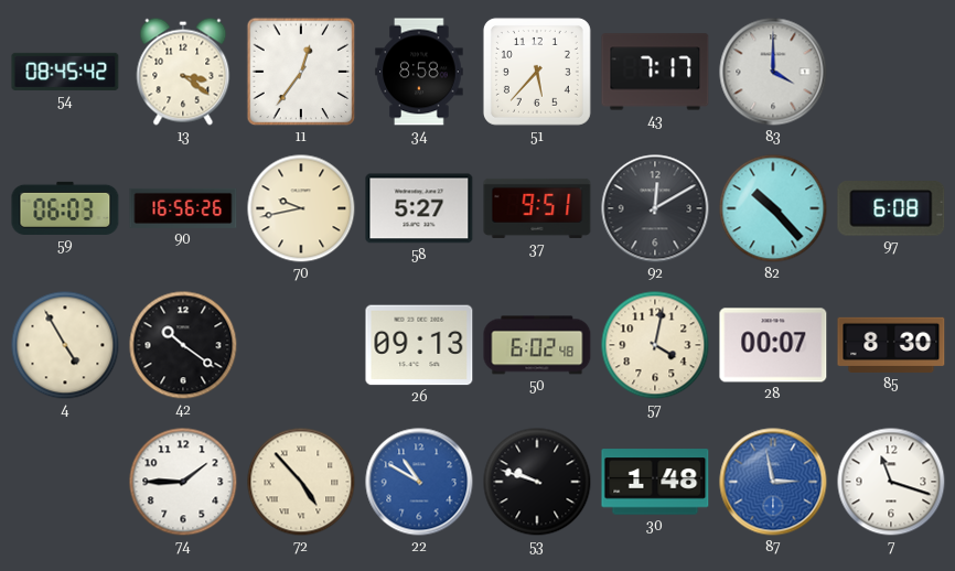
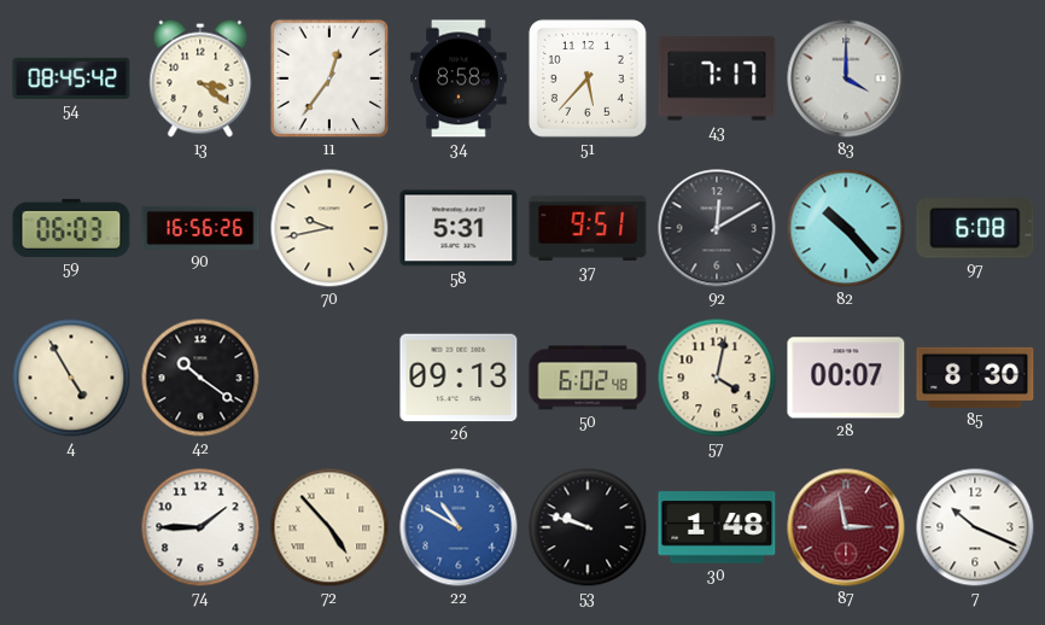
58: 5:27 -> 5:31
87 dial: blue -> burgundy
7: 11:18 -> 10:19
